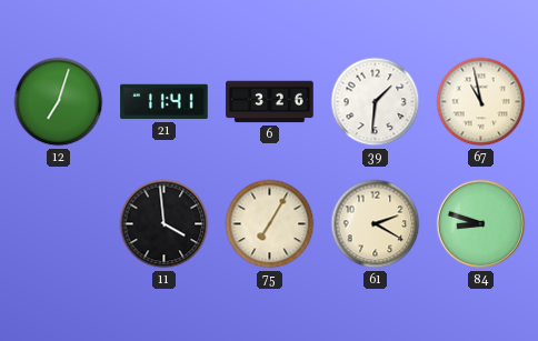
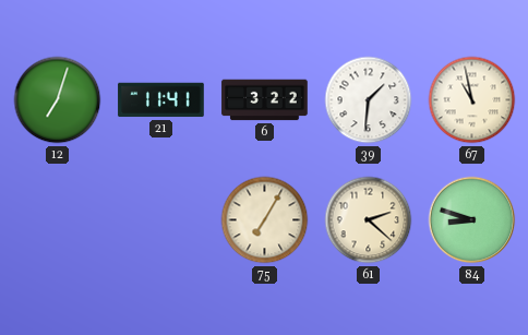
6: 3:26 -> 3:22
11: 3:59 -> none
61: 2:20 -> 2:22
